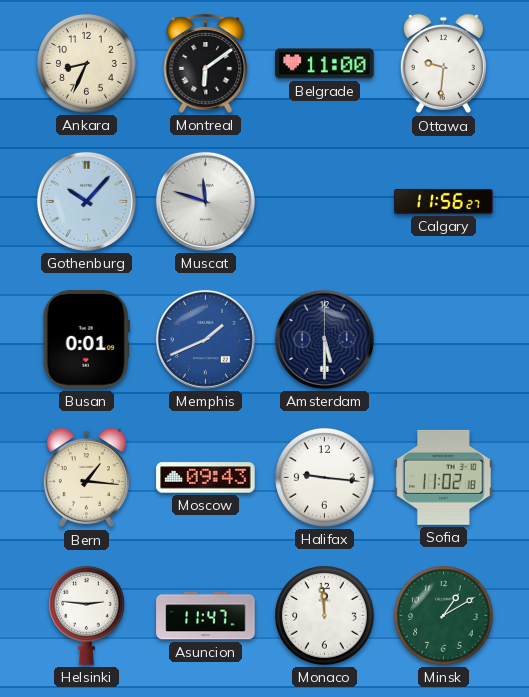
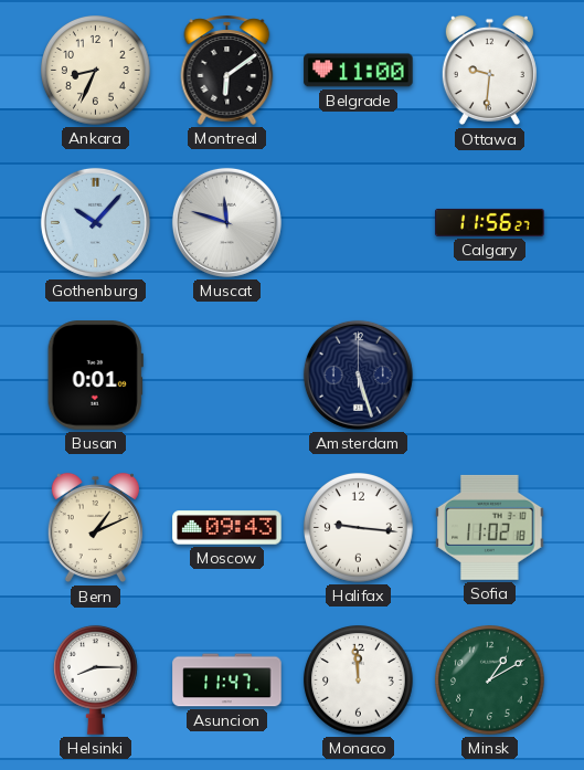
Memphis: 1:41 -> none
Amsterdam: 5:30 -> 5:27
Bern: 1:16 -> 1:11
Helsinki: 2:46 -> 8:15
